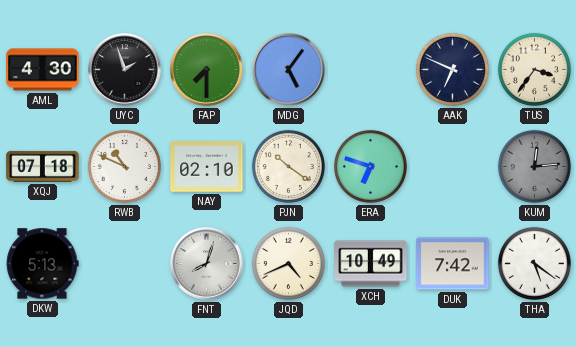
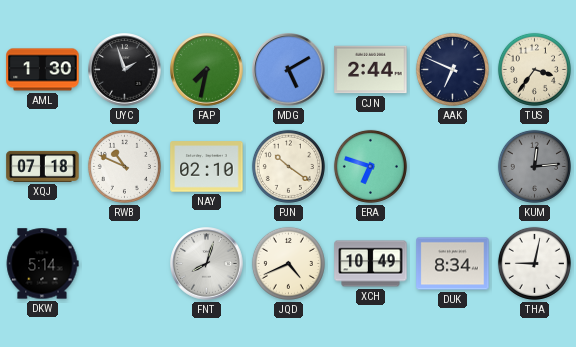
AML: 4:30 -> 1:30
FAP: 7:30 -> 7:32
MDG: 5:06 -> 5:10
CJN: none -> 2:44
DKW: 5:13 -> 5:14
DUK: 7:42 -> 8:34
THA: 5:21 -> 9:02
